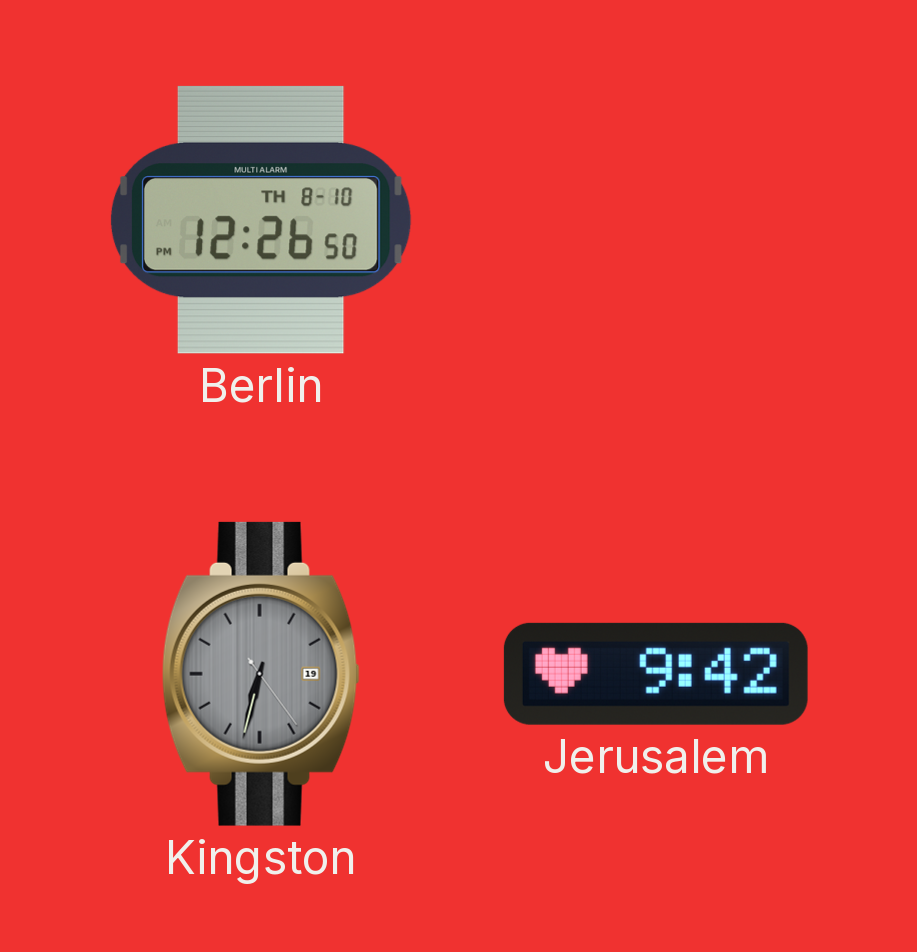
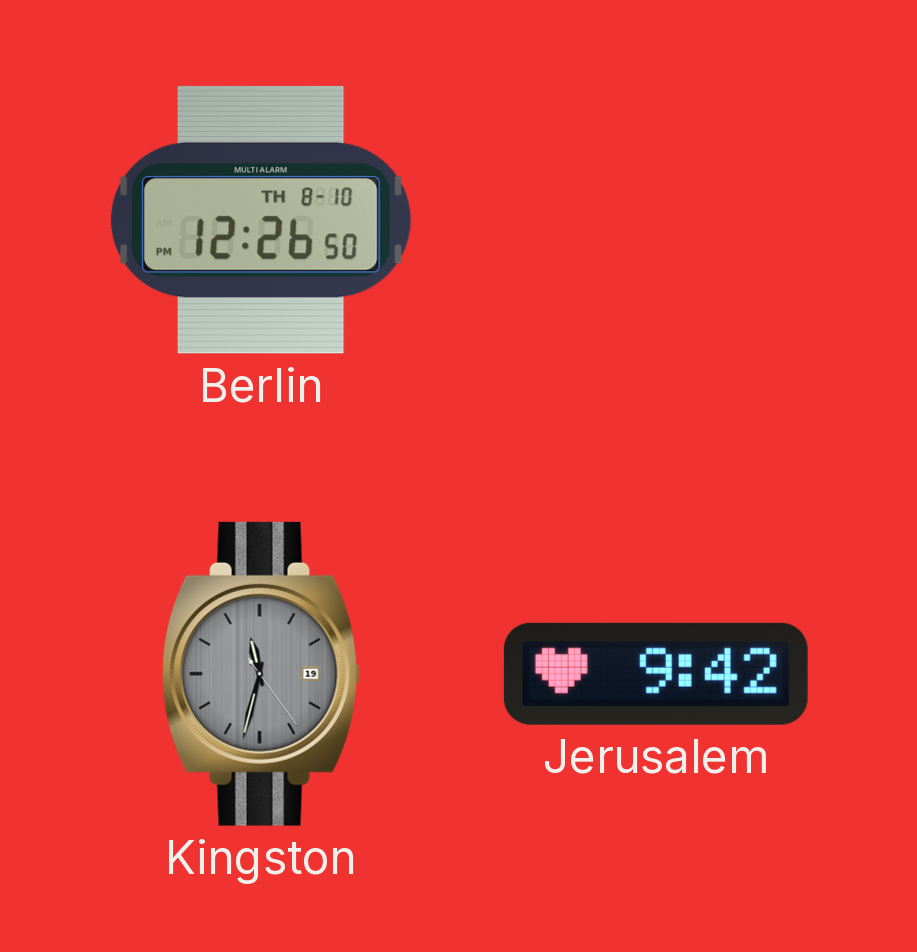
Kingston: 6:32 -> 11:32
